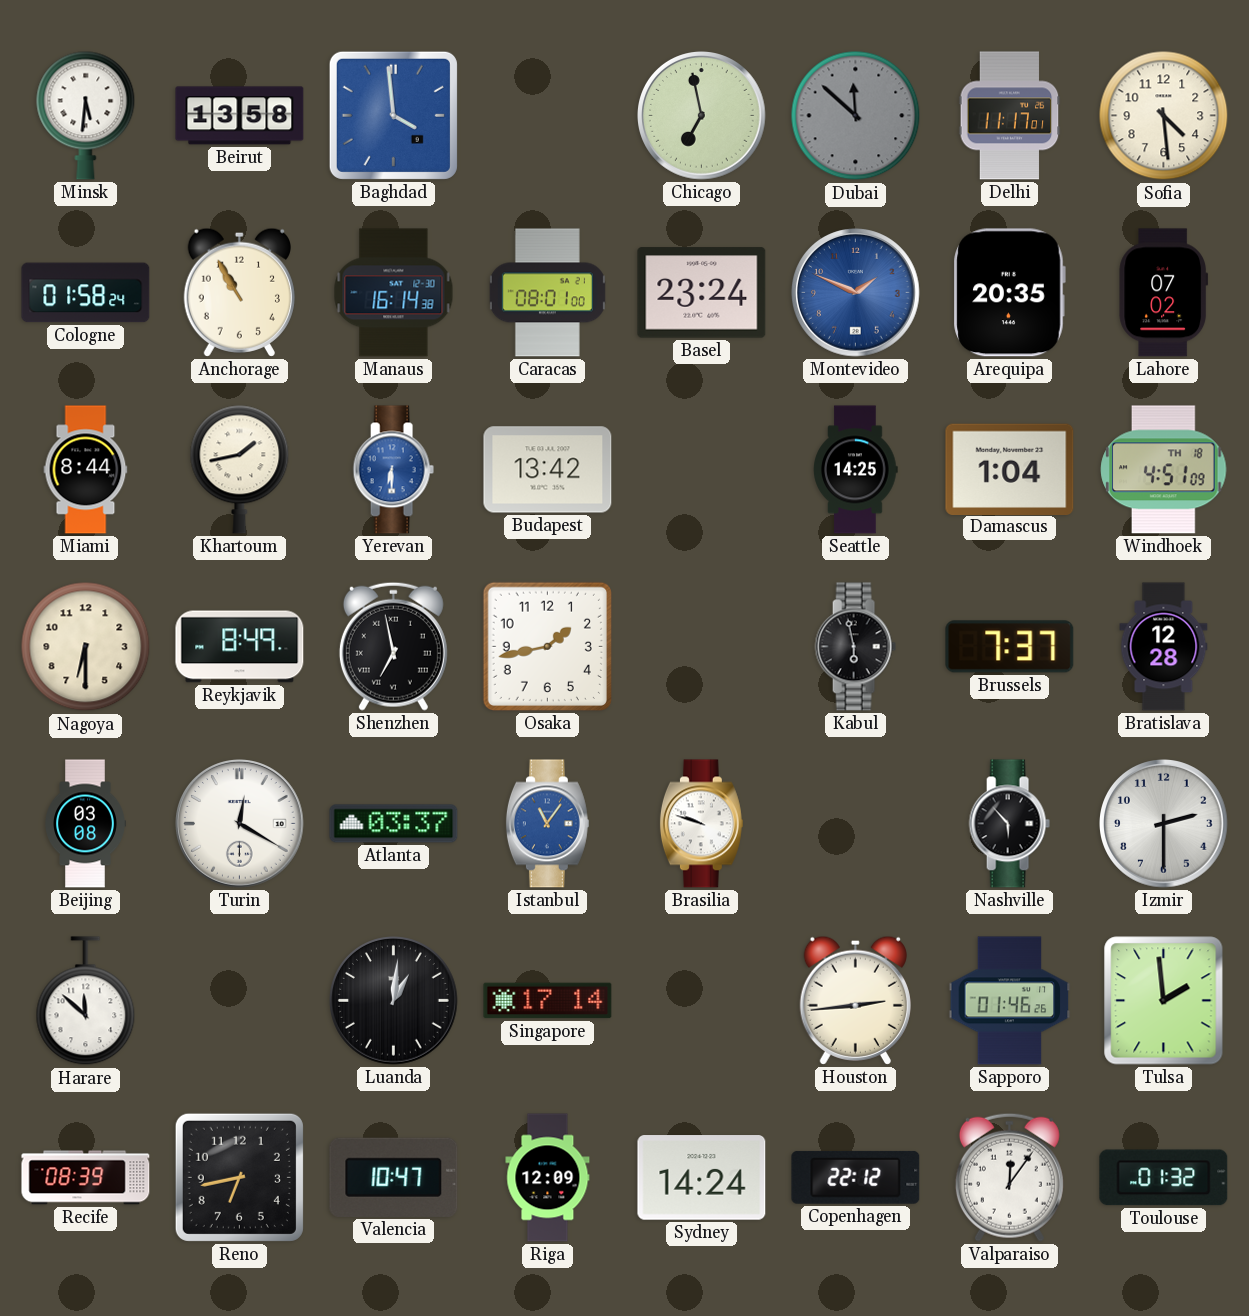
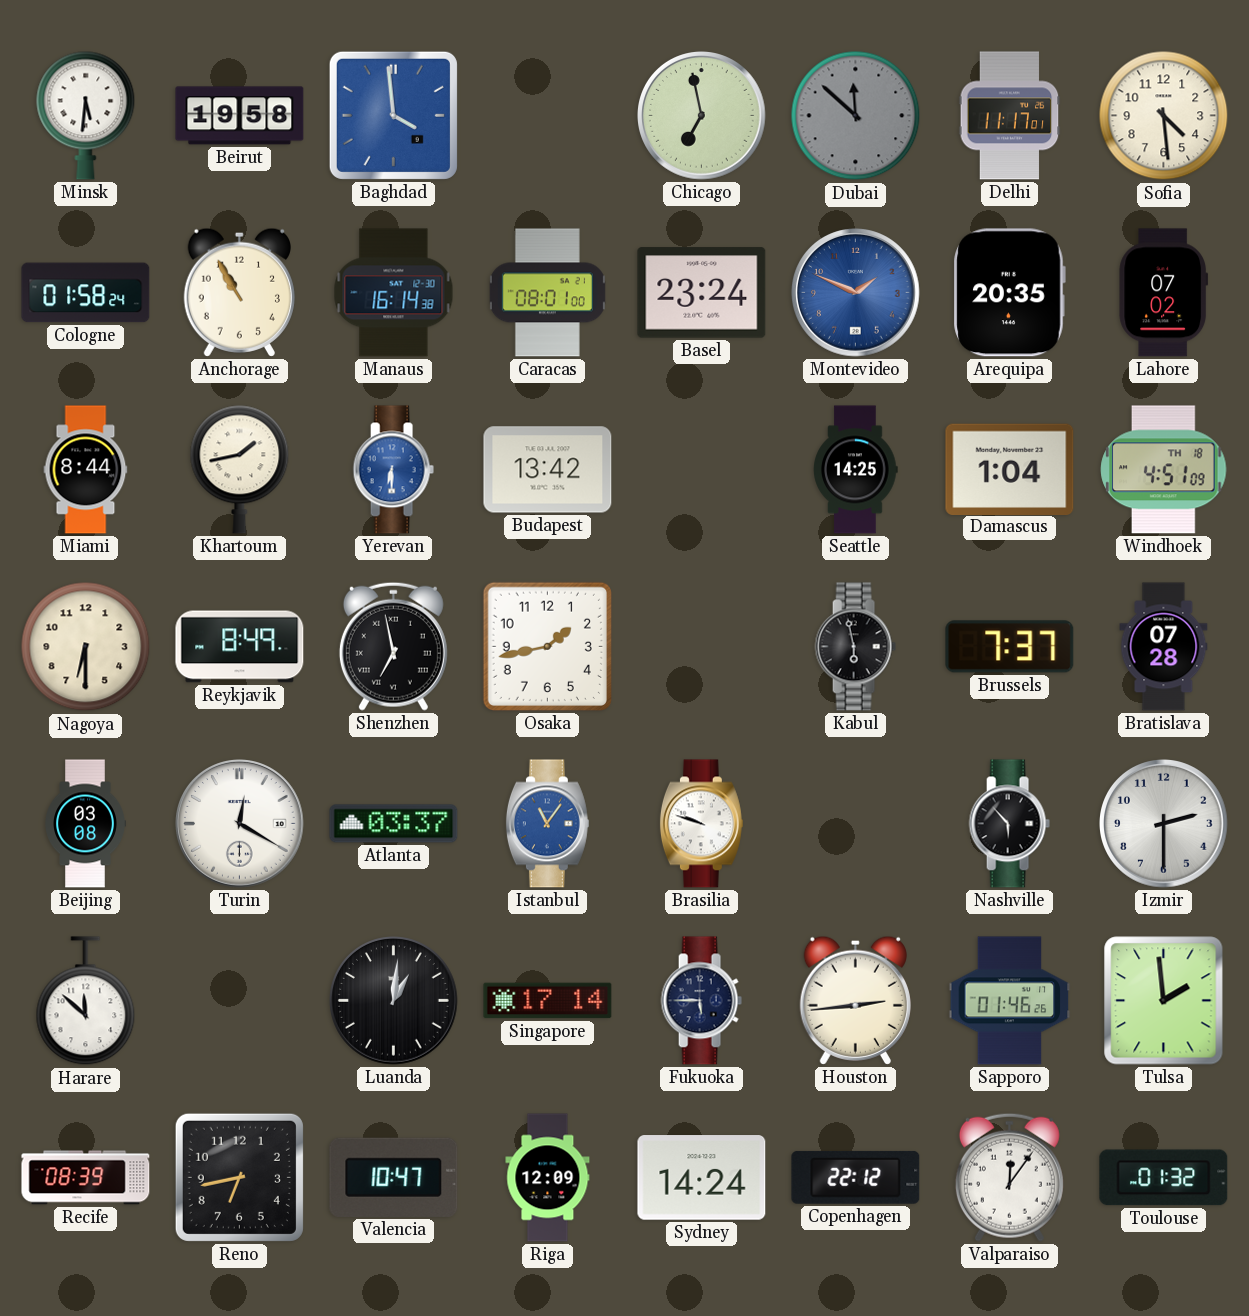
Beirut: 13:58 -> 19:58
Bratislava: 12:28 -> 07:28
Fukuoka: none -> 5:45
